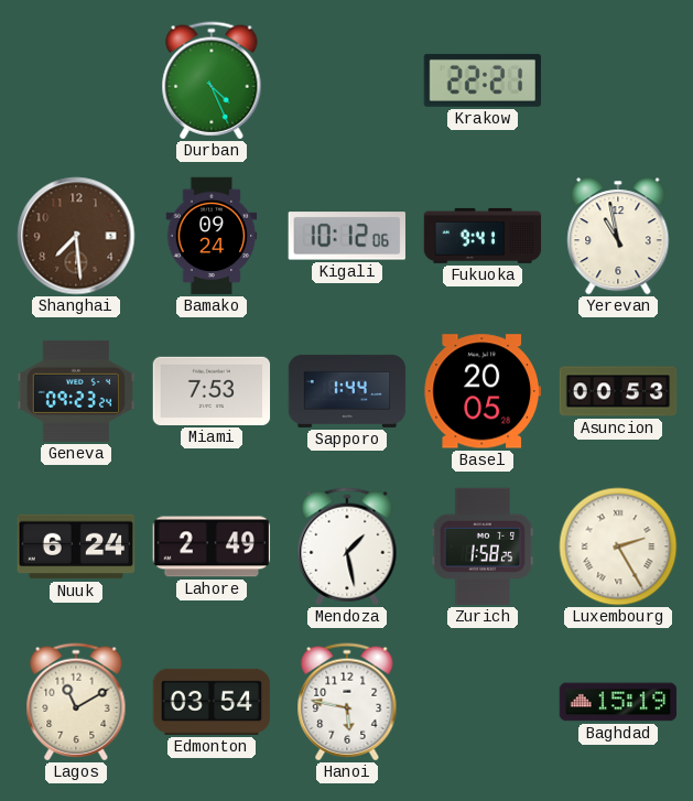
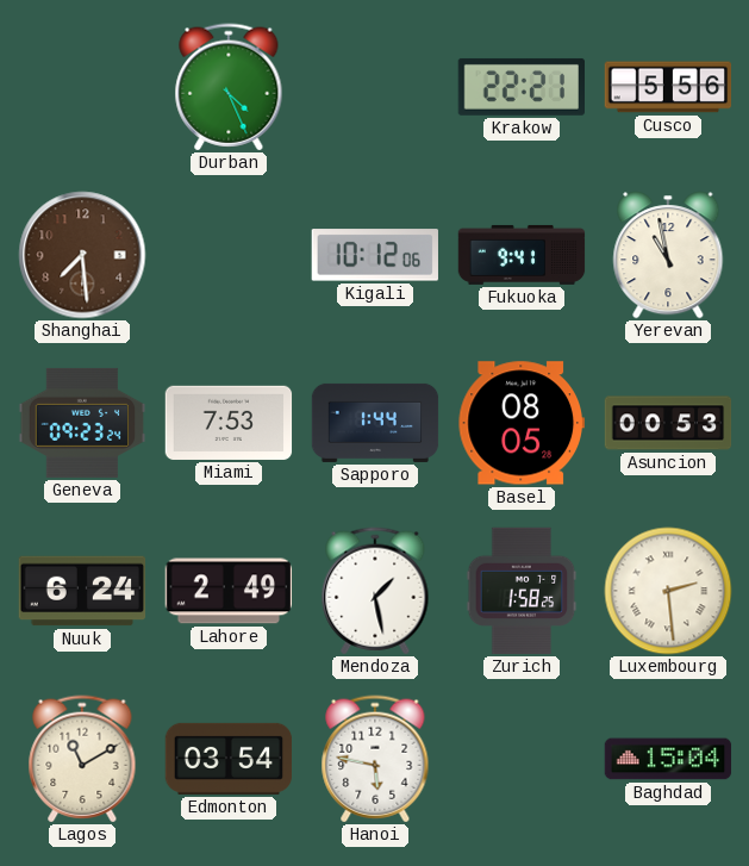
Cusco: none -> 5:56
Bamako: 09:24 -> none
Basel: 20:05 -> 08:05
Luxembourg: 2:25 -> 2:29
Baghdad: 15:19 -> 15:04
